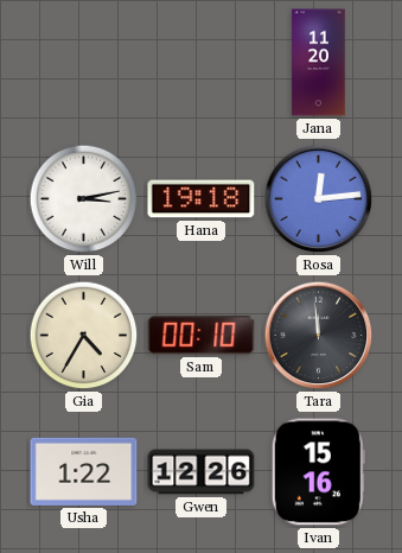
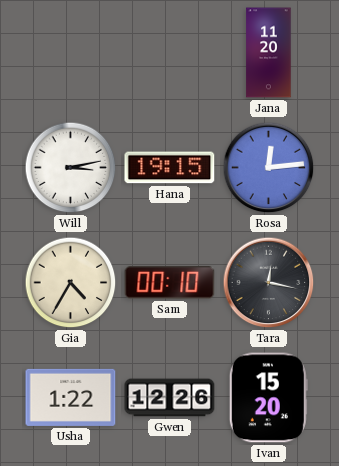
Hana: 19:18 -> 19:15
Tara: 11:59 -> 12:17
Ivan: 15:16 -> 15:20
